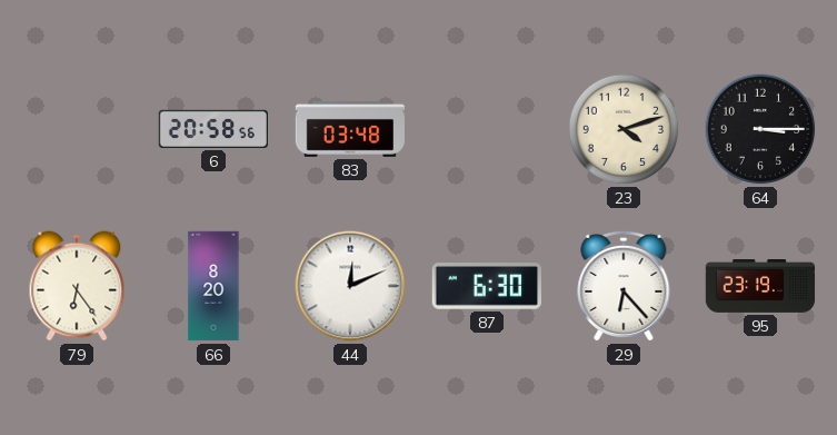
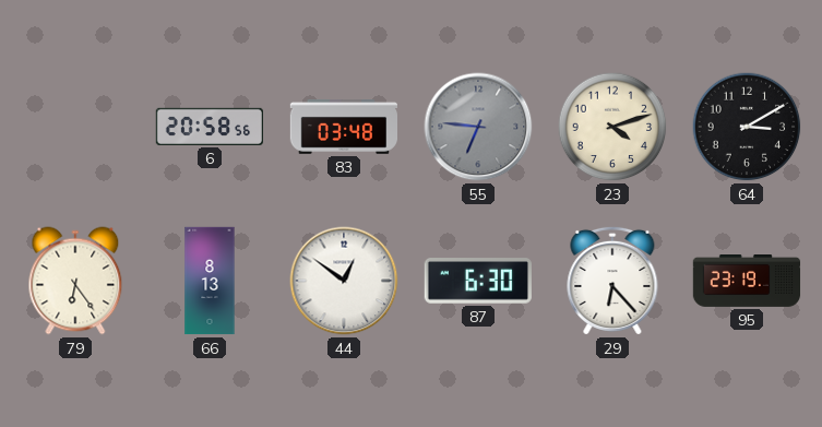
55: none -> 6:46
64: 3:15 -> 3:10
66: 8:20 -> 8:13
44: 12:11 -> 12:51
